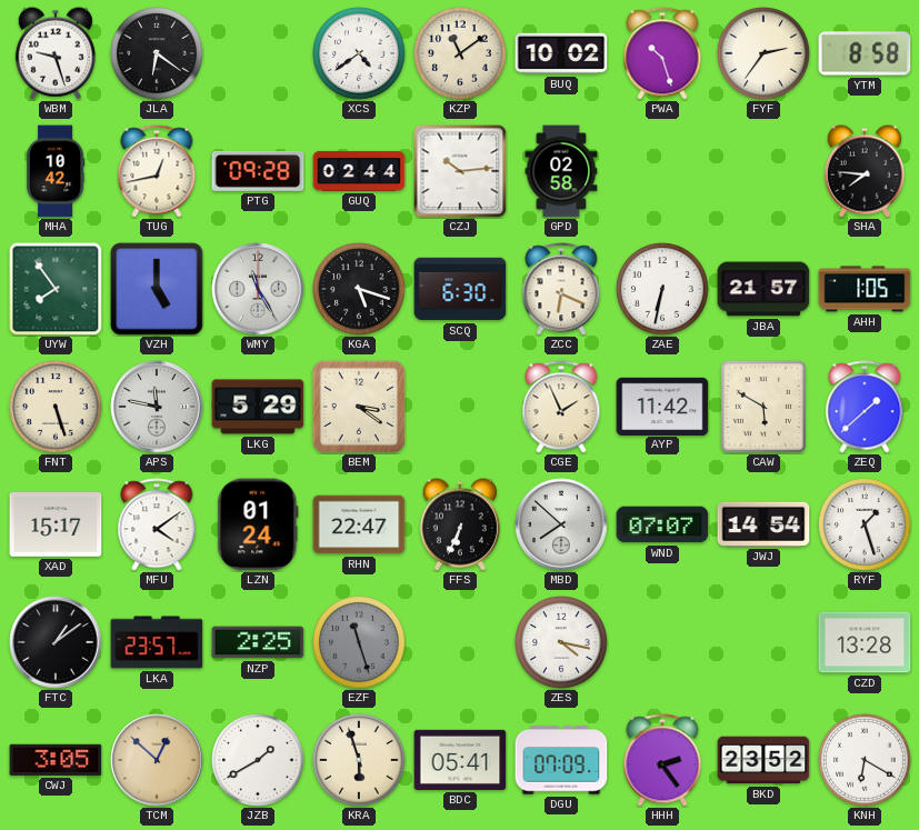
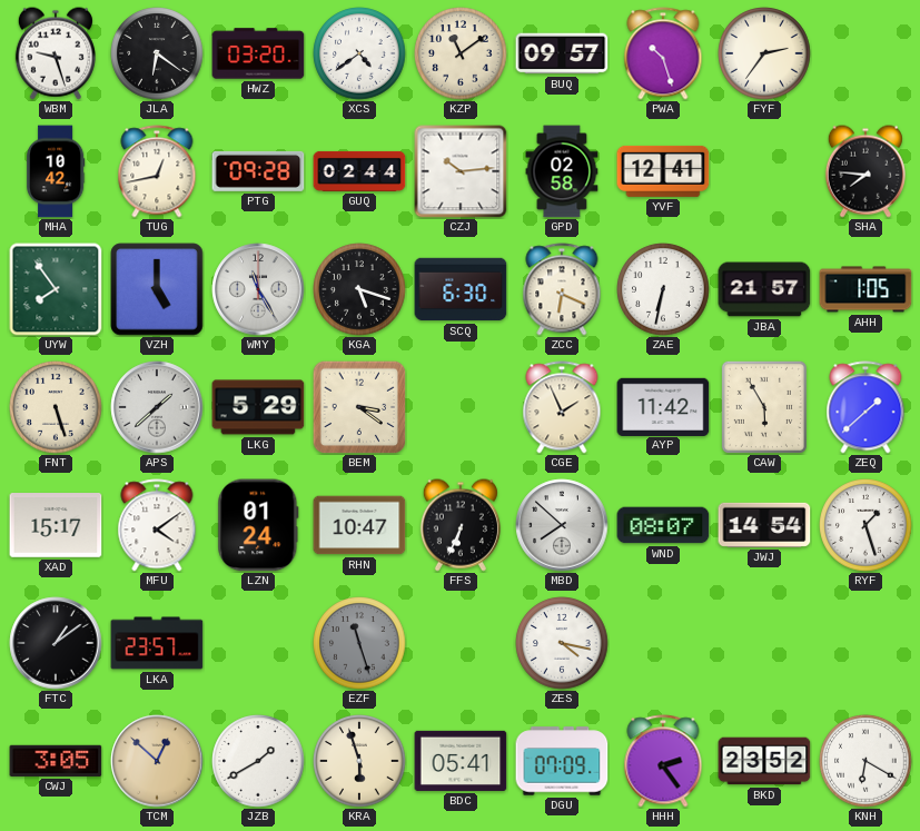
HWZ: none -> 03:20
BUQ: 10:02 -> 09:57
YTM: 8:58 -> none
YVF: none -> 12:41
APS: 11:47 -> 1:38
CAW: 5:50 -> 5:55
RHN: 22:47 -> 10:47
WND: 07:07 -> 08:07
NZP: 2:25 -> none
CZD: 13:28 -> none
